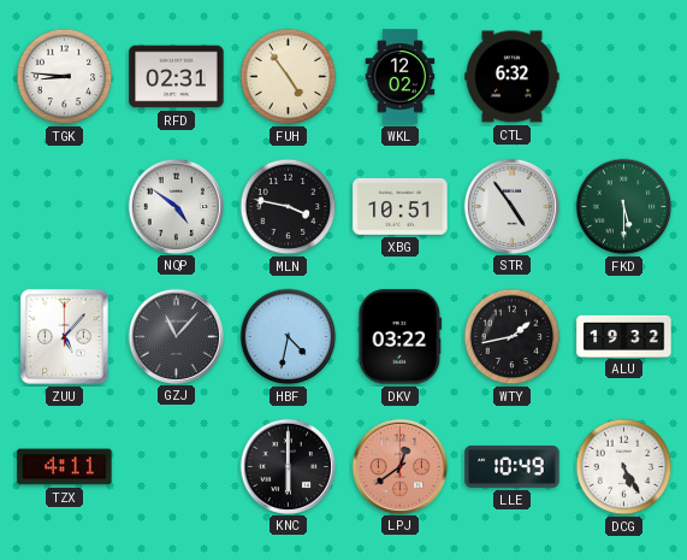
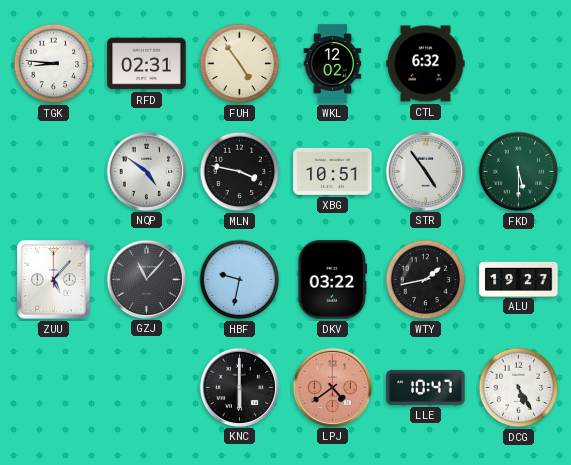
HBF: 4:32 -> 9:32
ALU: 19:32 -> 19:27
TZX: 4:11 -> none
LPJ: 12:39 -> 4:39
LLE: 10:49 -> 10:47
